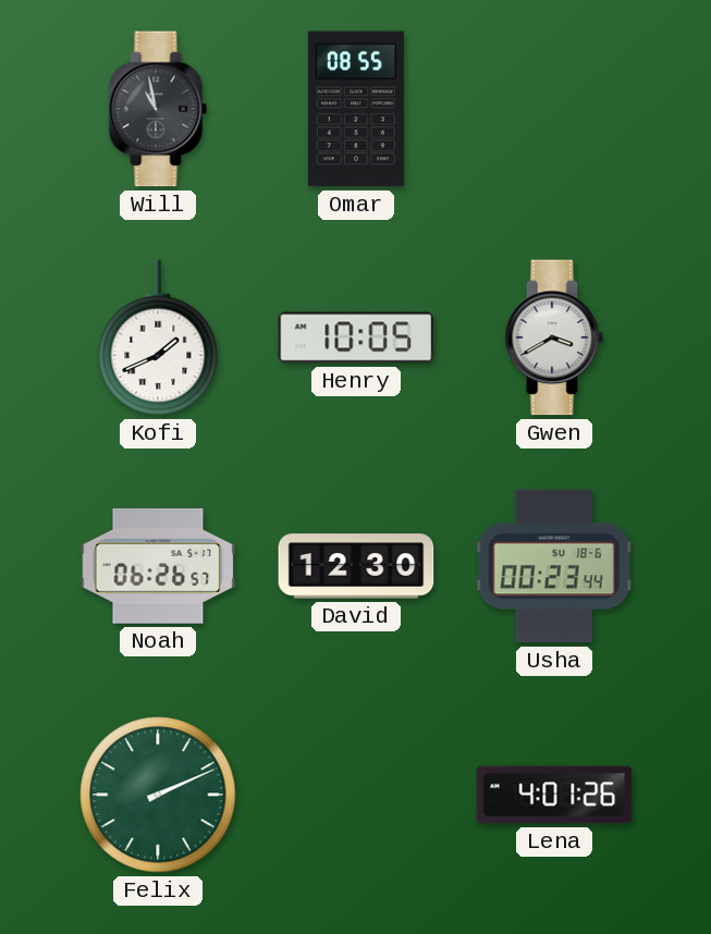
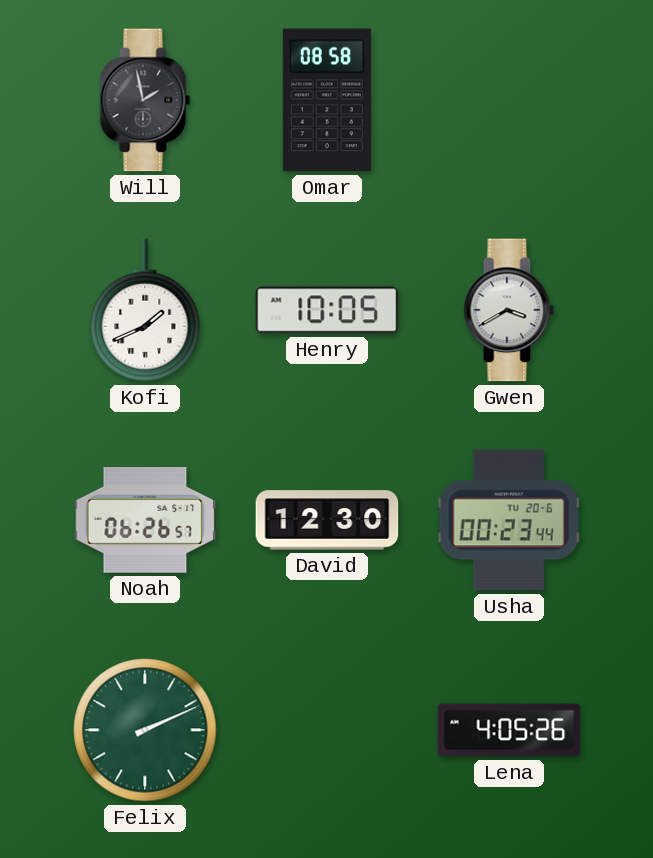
Will: 10:58 -> 1:58
Omar: 08:55 -> 08:58
Usha date: SU 18-6 -> TU 20-6
Lena: 4:01 -> 4:05
